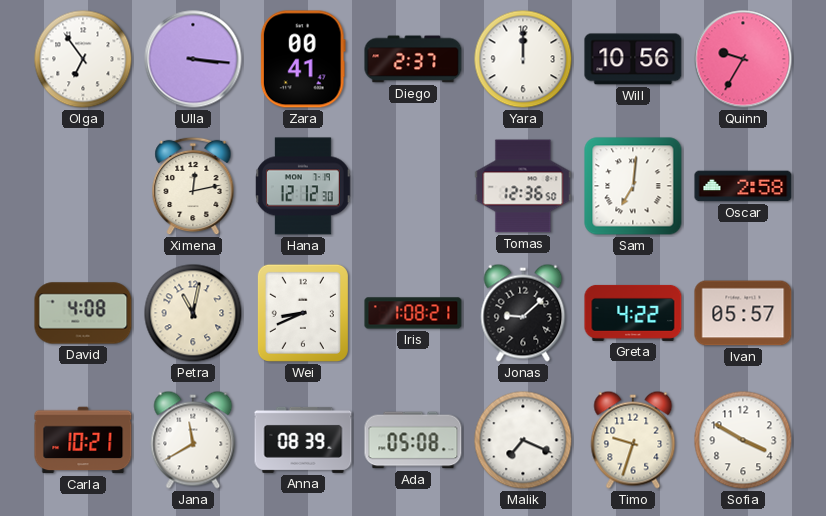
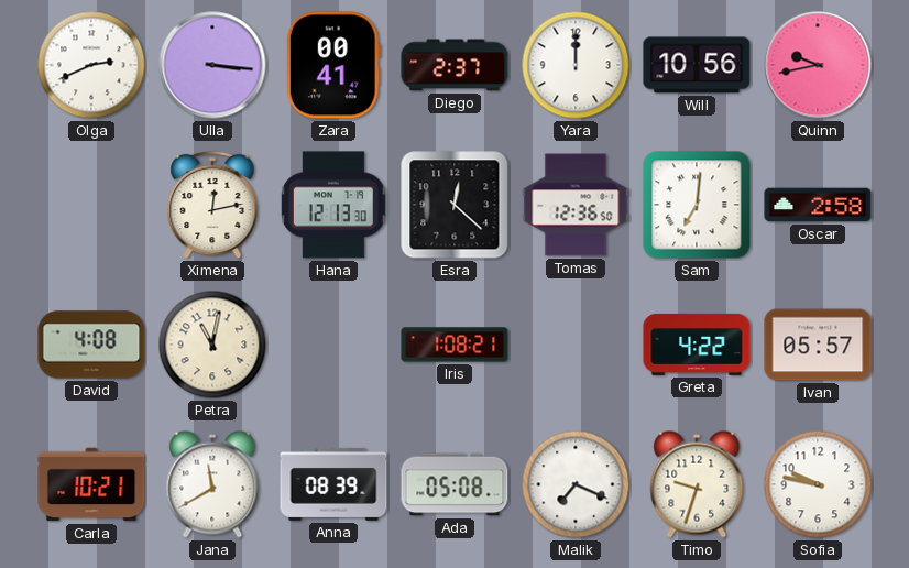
Olga: 6:54 -> 2:41
Quinn: 9:35 -> 9:43
Hana: 12:12 -> 12:13
Esra: none -> 12:22
Wei: 8:41 -> none
Jonas: 9:08 -> none
Sofia: 3:50 -> 9:47
